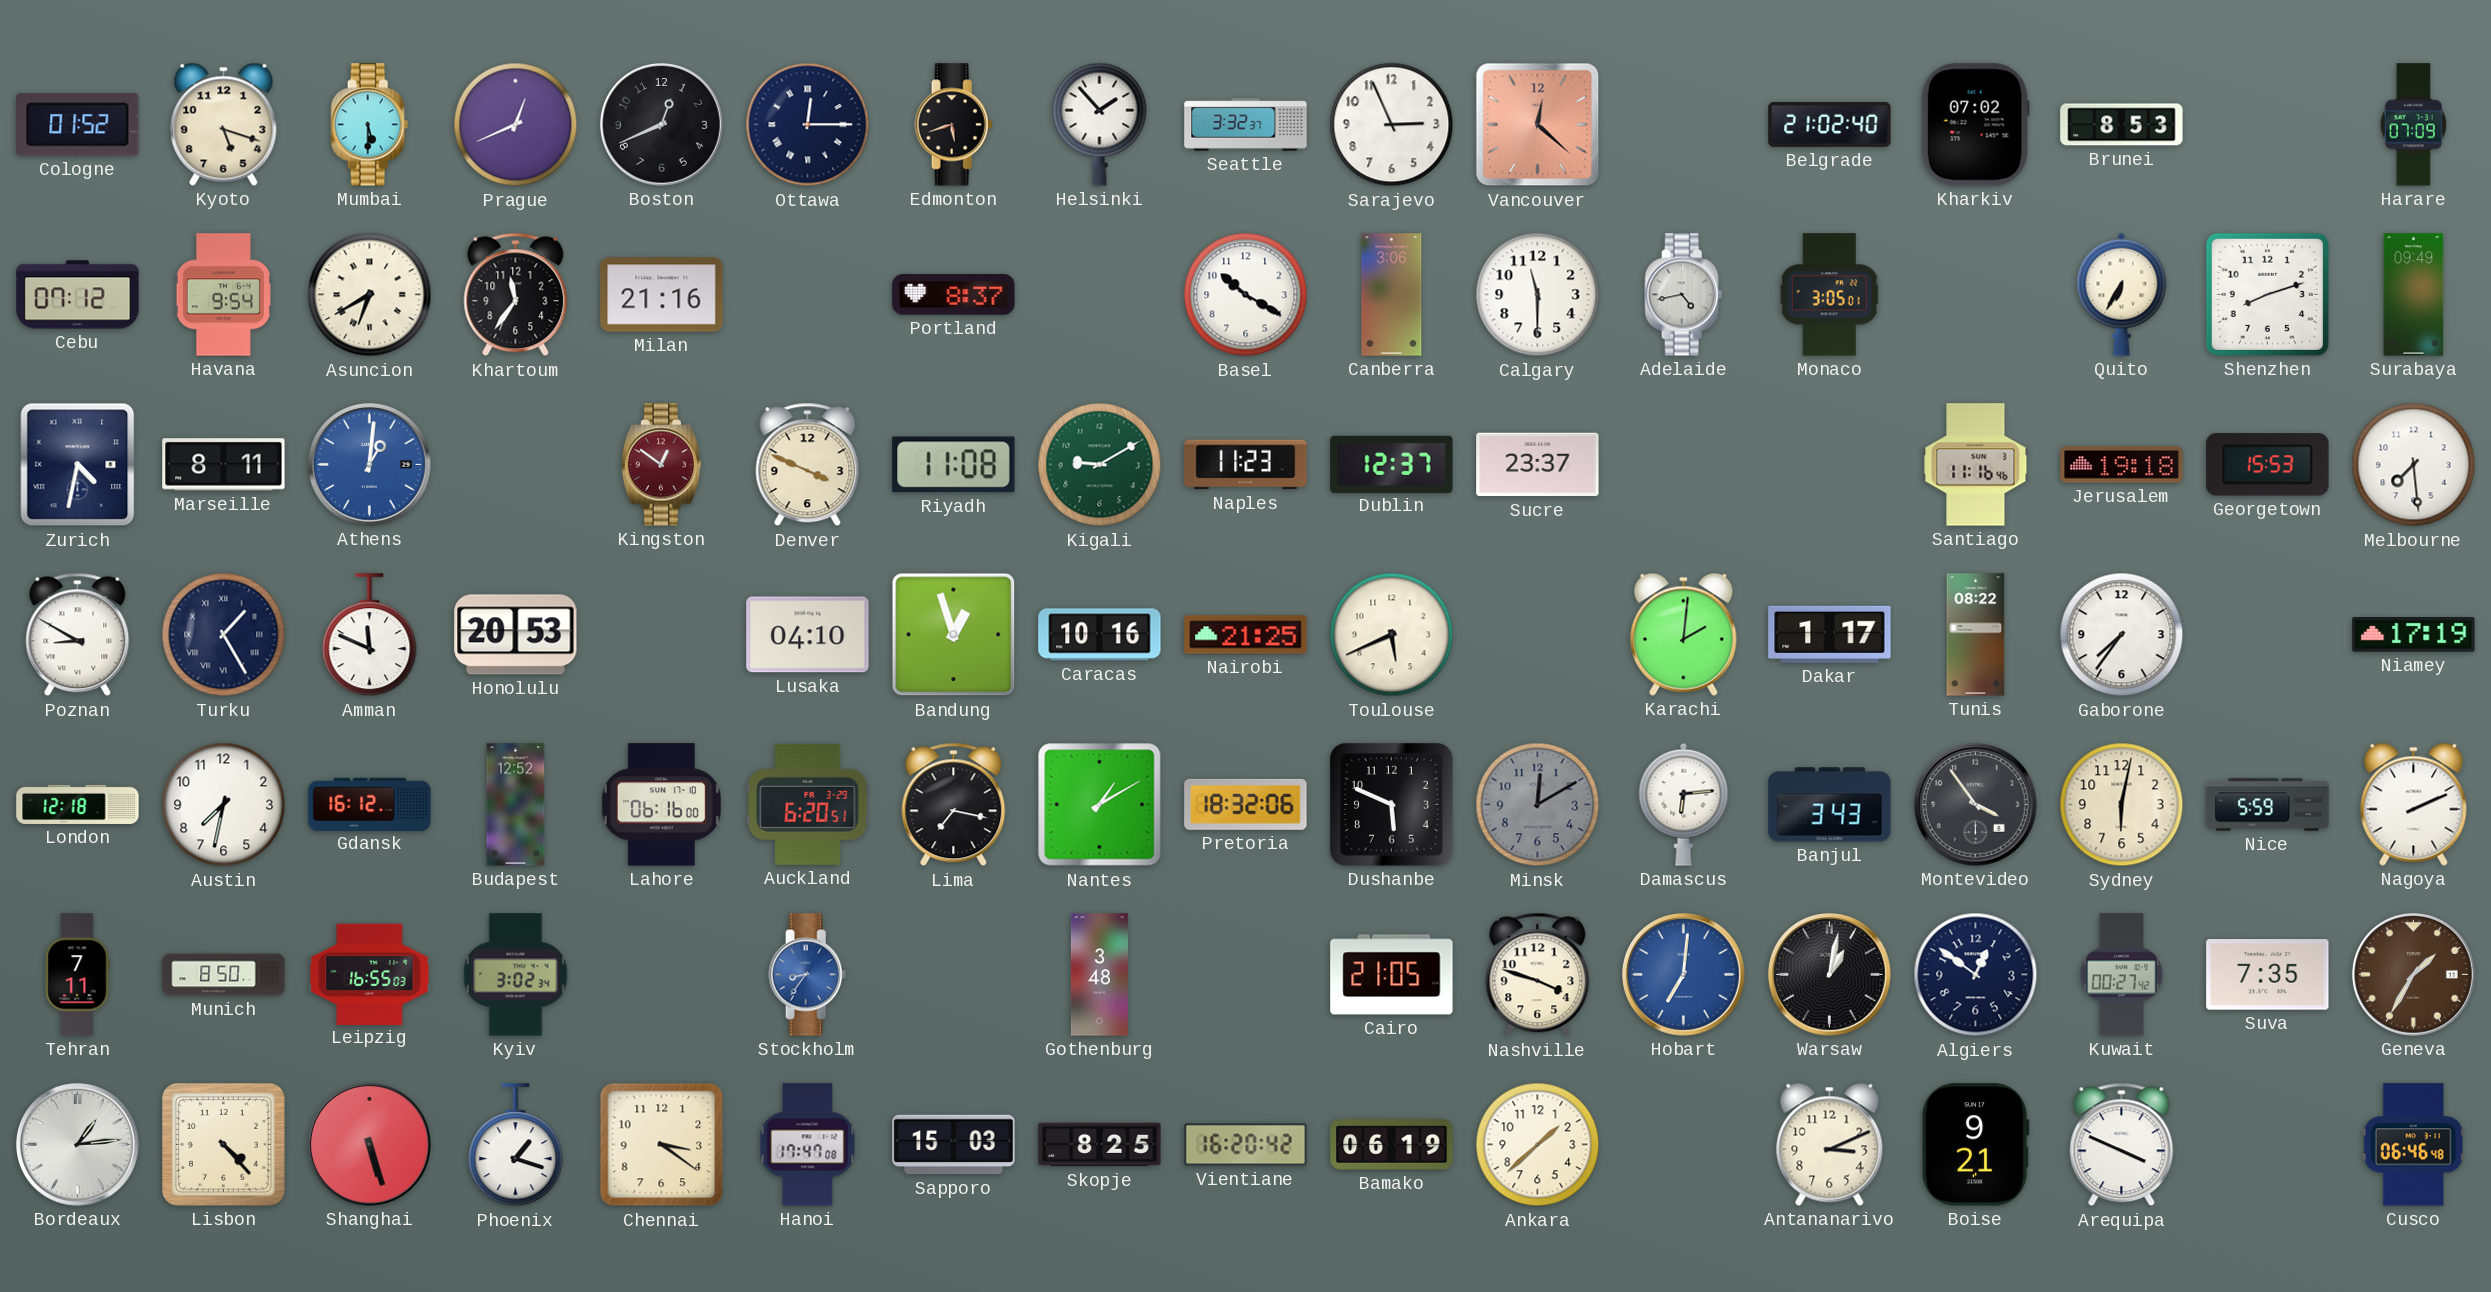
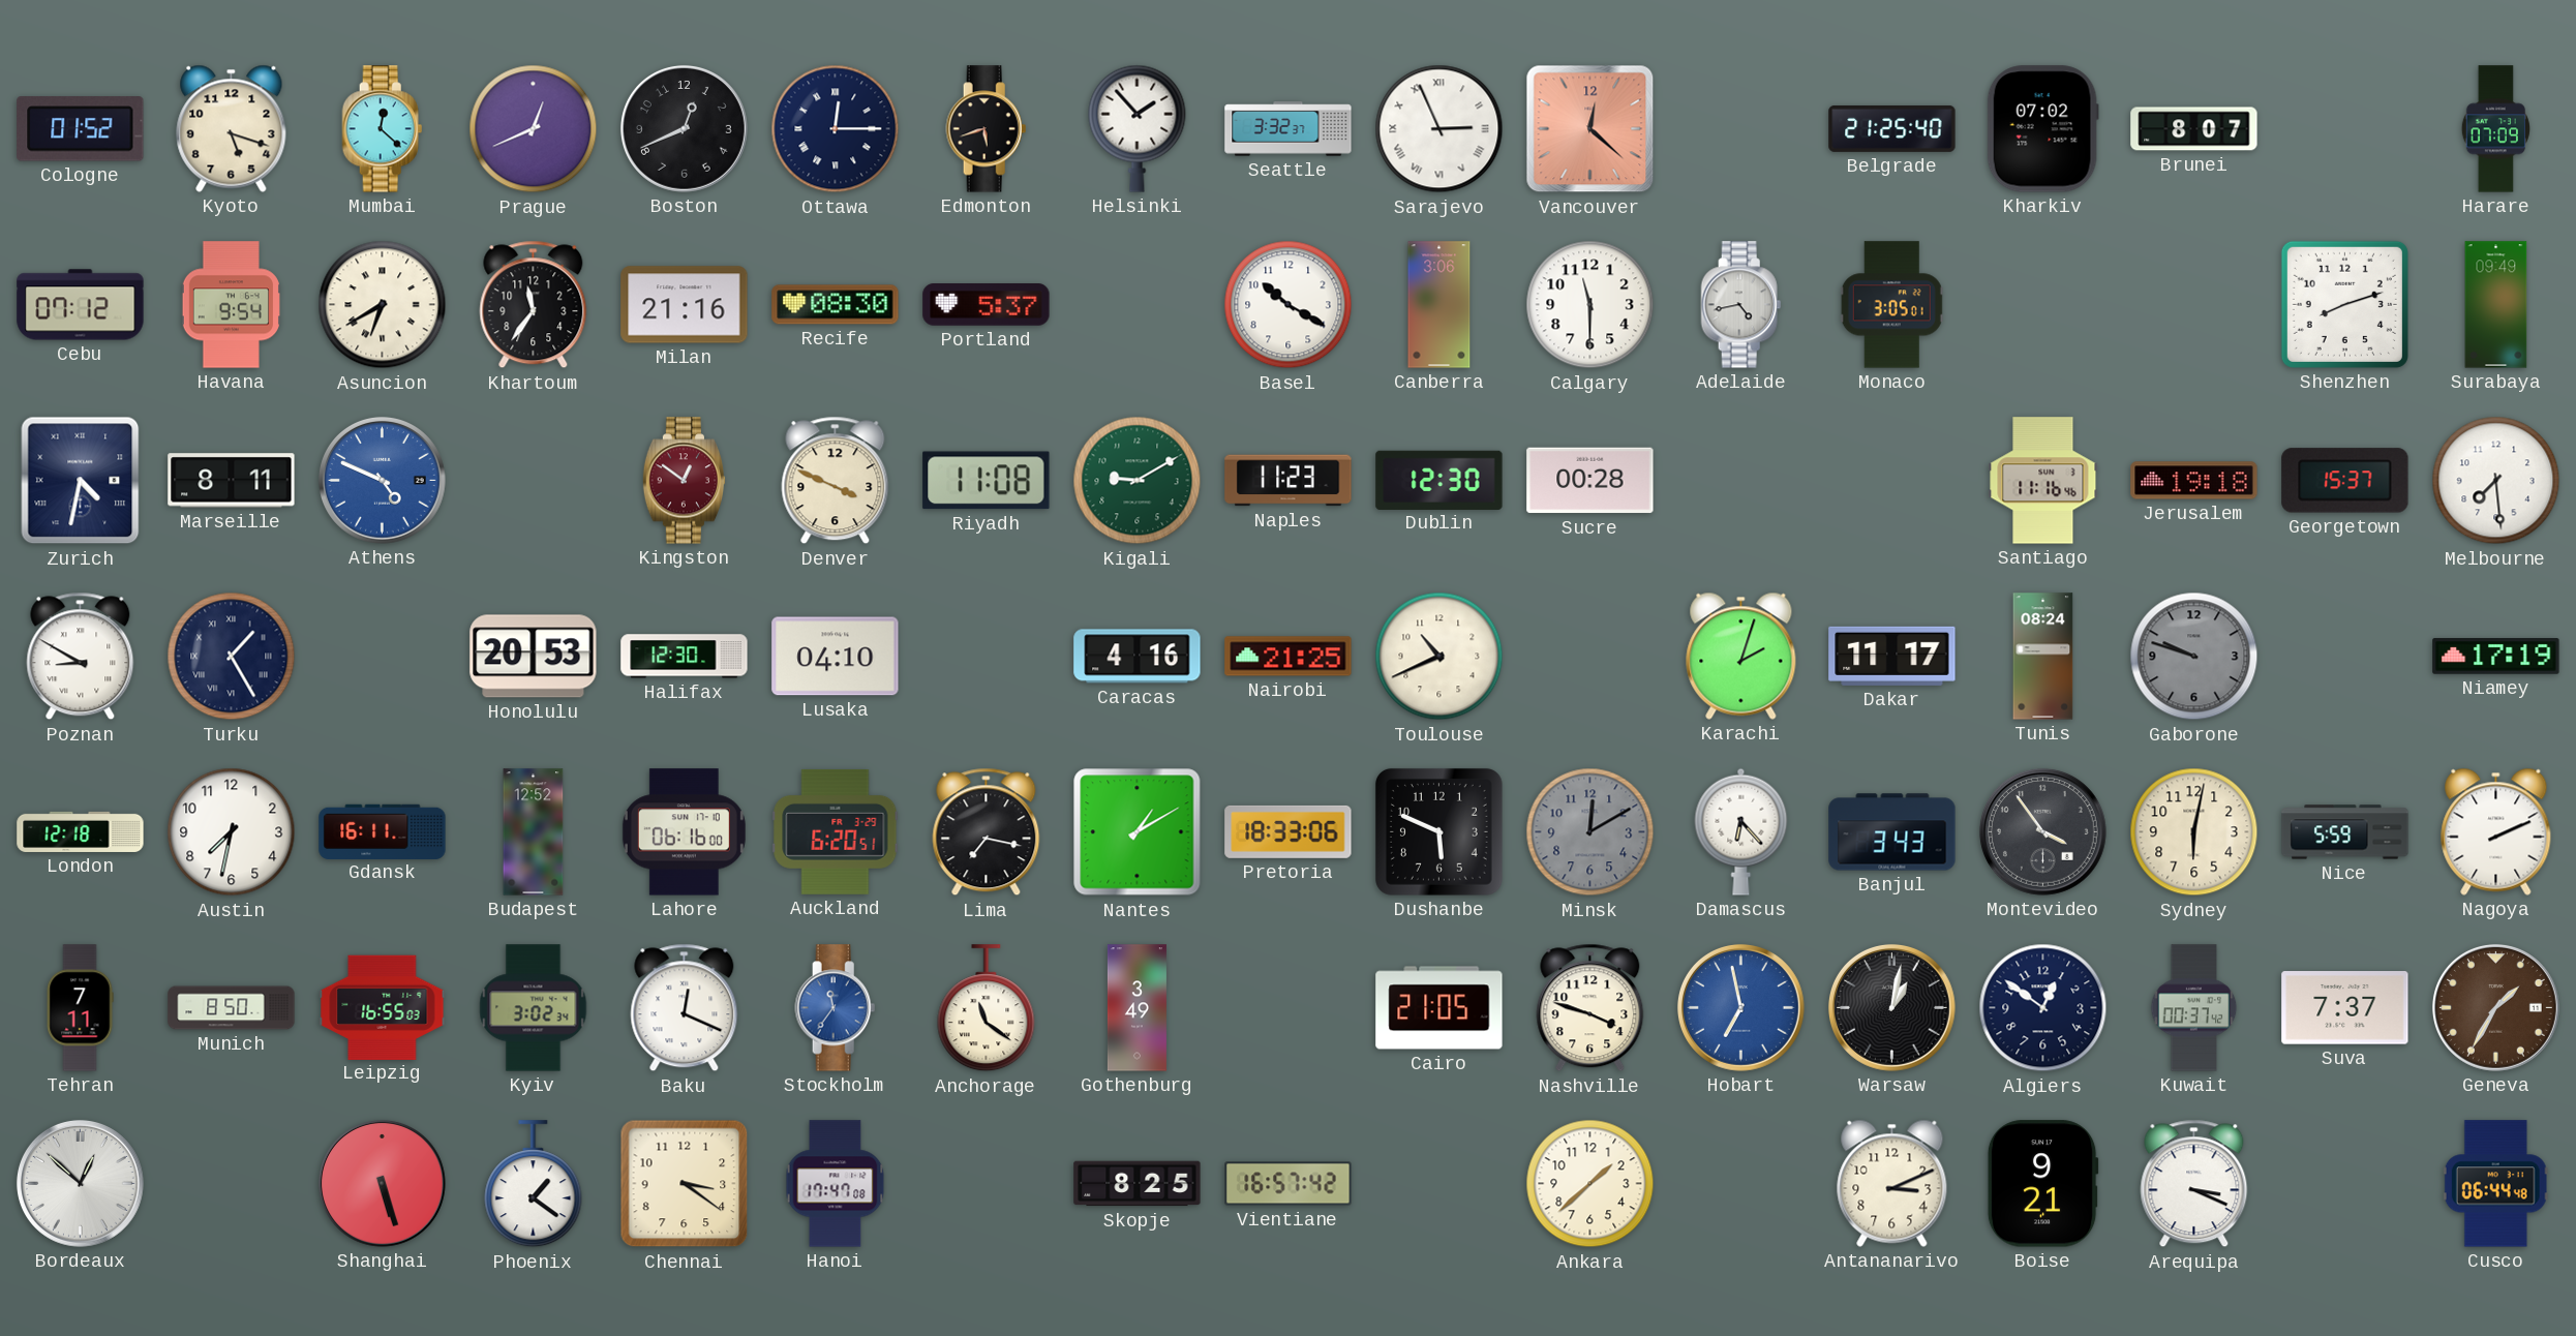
Mumbai: 5:30 -> 12:22
Sarajevo numerals: Arabic -> Roman
Belgrade: 21:02 -> 21:25
Brunei: 8:53 -> 8:07
Recife: none -> 08:30
Portland: 8:37 -> 5:37
Quito: 6:35 -> none
Athens: 1:01 -> 4:49
Dublin: 12:37 -> 12:30
Sucre: 23:37 -> 00:28
Georgetown: 15:53 -> 15:37
Amman: 11:49 -> none
Halifax: none -> 12:30
Bandung: 12:57 -> none
Caracas: 10:16 -> 4:16
Toulouse: 5:41 -> 10:41
Karachi: 2:01 -> 2:03
Dakar: 1:17 -> 11:17
Tunis: 08:22 -> 08:24
Gaborone: 7:36 -> 9:48
Gaborone dial: white -> grey
Gdansk: 16:12 -> 16:11
Pretoria: 18:32 -> 18:33
Damascus: 6:14 -> 6:23
Baku: none -> 12:19
Stockholm: 8:36 -> 11:36
Anchorage: none -> 11:21
Gothenburg: 3:48 -> 3:49
Hobart: 7:01 -> 6:58
Kuwait: 00:27 -> 00:37
Suva: 7:35 -> 7:37
Bordeaux: 1:14 -> 12:52
Lisbon: 4:23 -> none
Phoenix: 1:18 -> 1:21
Sapporo: 15:03 -> none
Vientiane: 16:20 -> 16:57
Bamako: 06:19 -> none
Arequipa: 3:49 -> 3:19
Cusco: 06:46 -> 06:44
